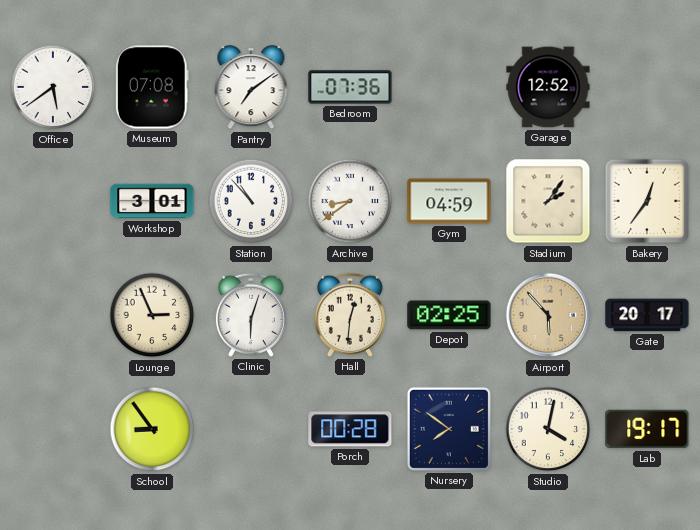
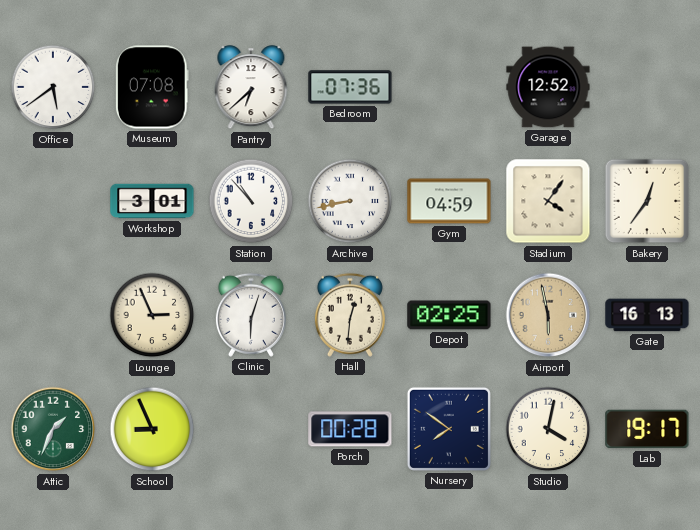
Pantry: 7:09 -> 6:38
Archive: 8:39 -> 8:43
Stadium: 2:06 -> 4:06
Airport: 5:53 -> 5:58
Gate: 20:17 -> 16:13
Attic: none -> 1:34
School: 8:54 -> 8:56
